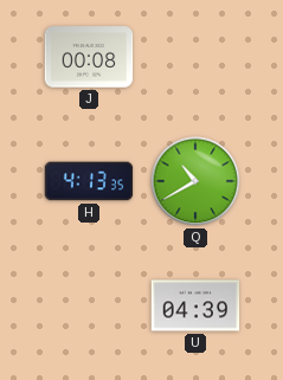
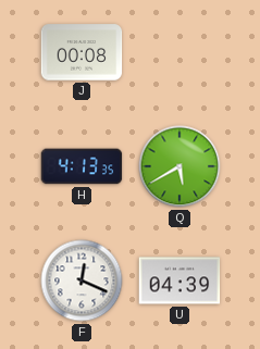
Q: 10:40 -> 5:40
F: none -> 12:19
